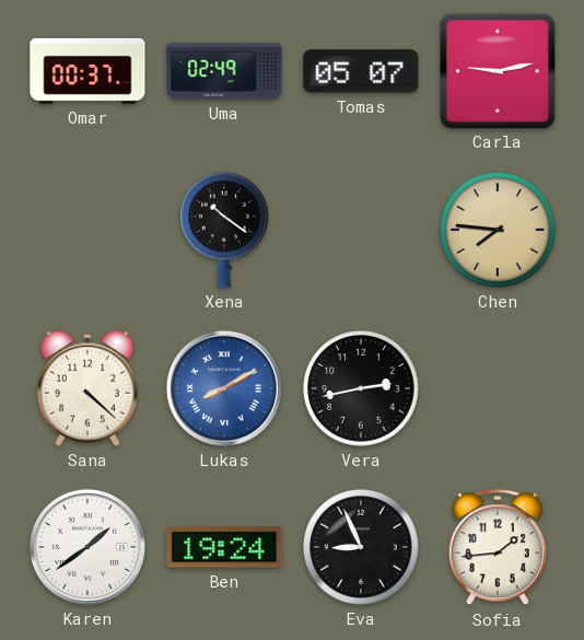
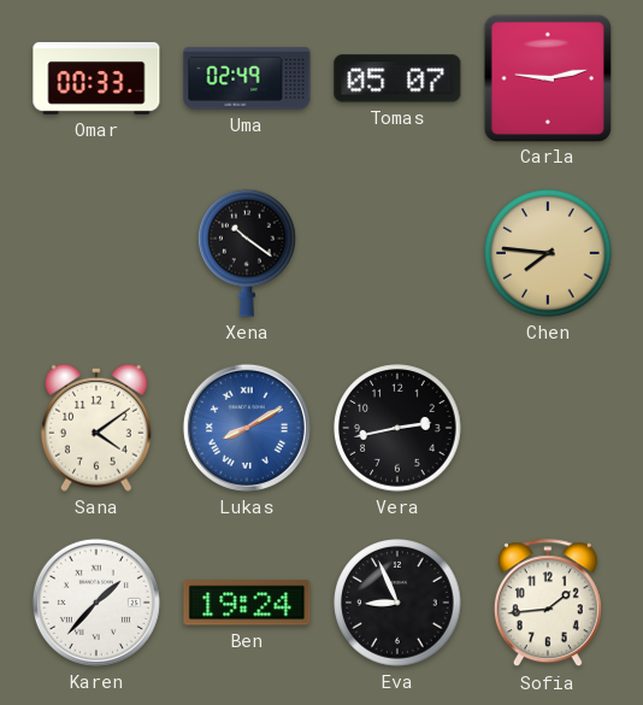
Omar: 00:37 -> 00:33
Sana: 4:22 -> 4:09
Karen: 1:39 -> 1:37
